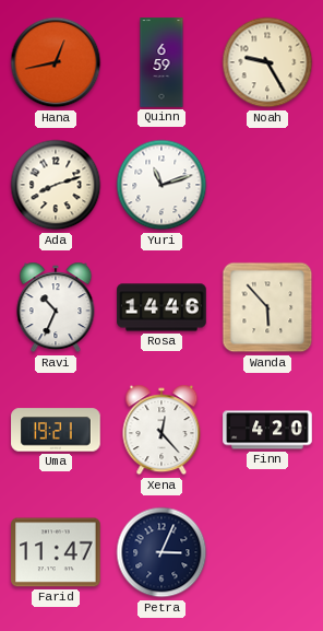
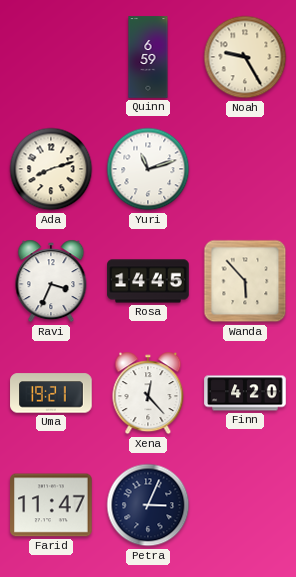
Hana: 12:43 -> none
Ravi: 10:34 -> 3:34
Rosa: 14:46 -> 14:45
